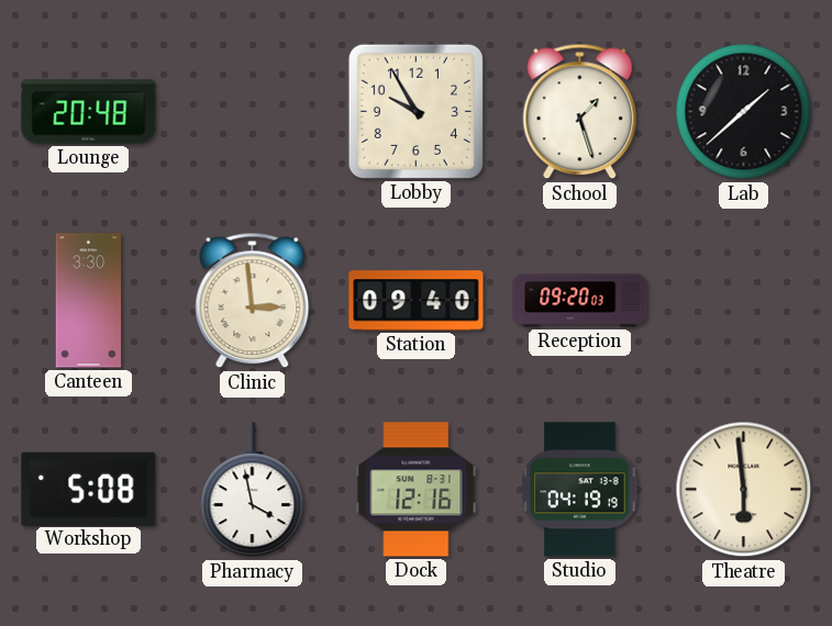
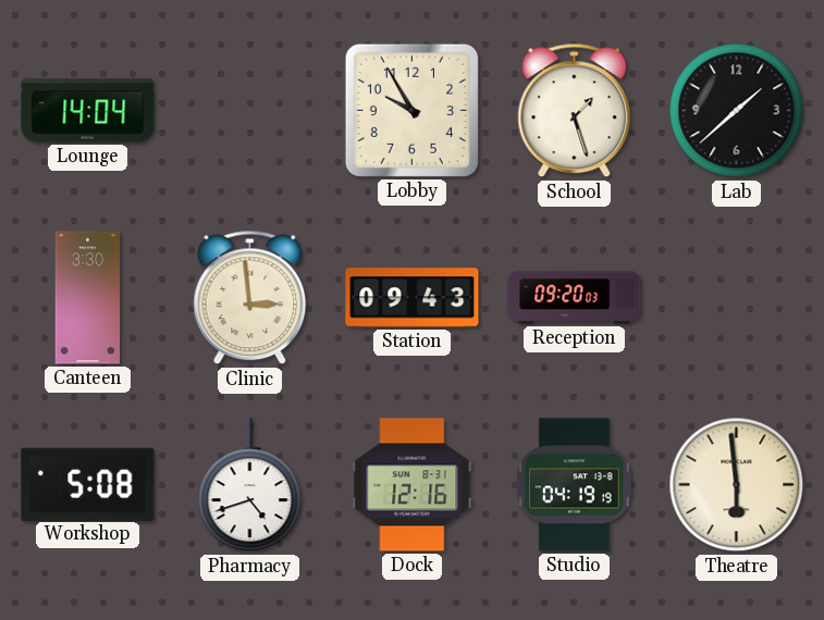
Lounge: 20:48 -> 14:04
Station: 09:40 -> 09:43
Pharmacy: 3:58 -> 4:42
